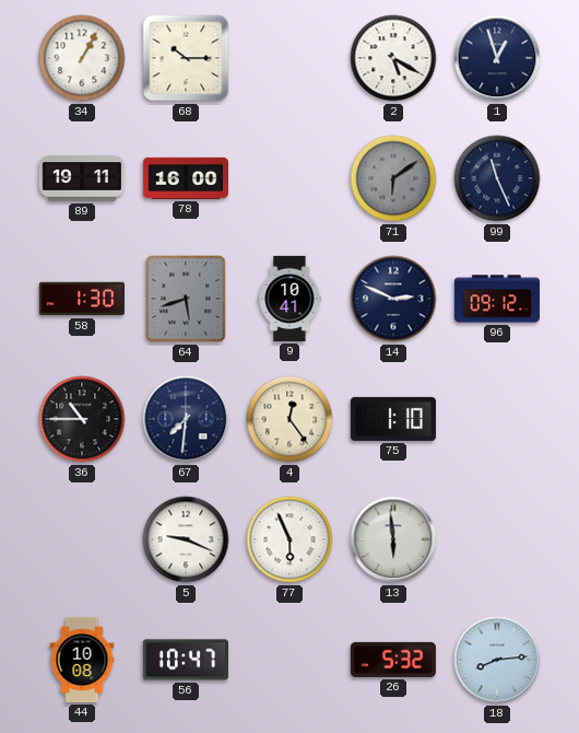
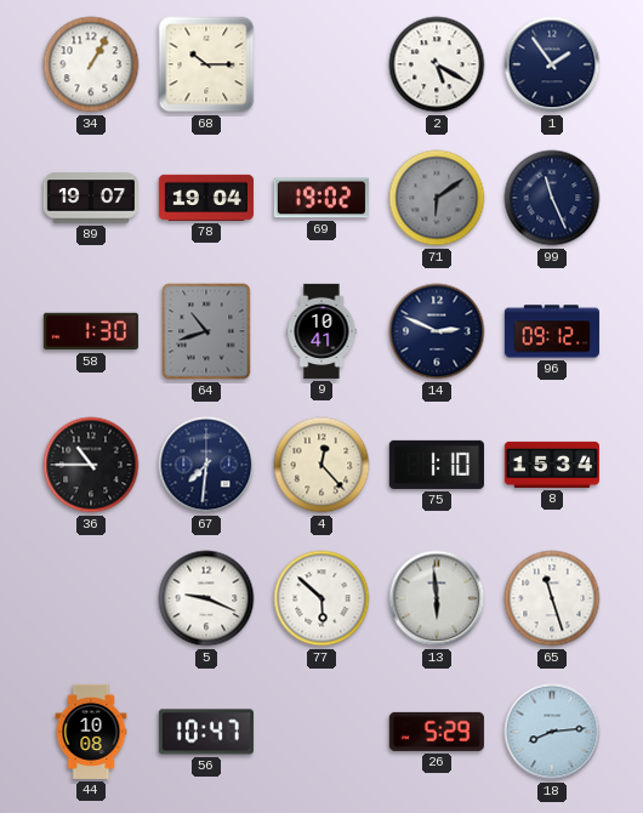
1: 12:57 -> 1:54
89: 19:11 -> 19:07
78: 16:00 -> 19:04
69: none -> 19:02
64: 5:42 -> 10:42
4: 12:24 -> 12:23
8: none -> 15:34
77: 5:56 -> 5:52
65: none -> 11:27
26: 5:32 -> 5:29
